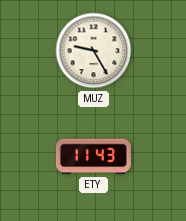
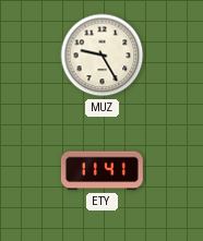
ETY: 11:43 -> 11:41
